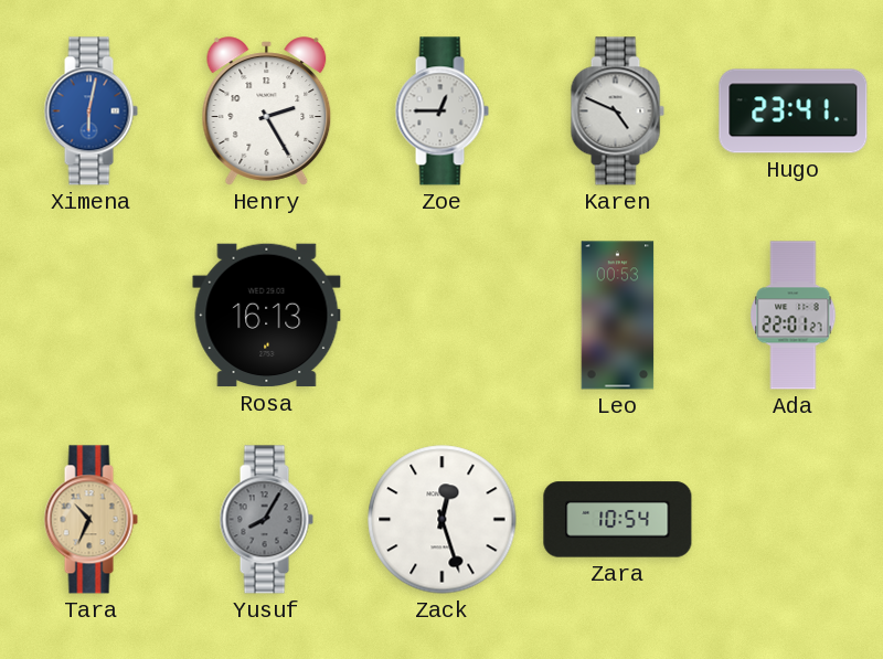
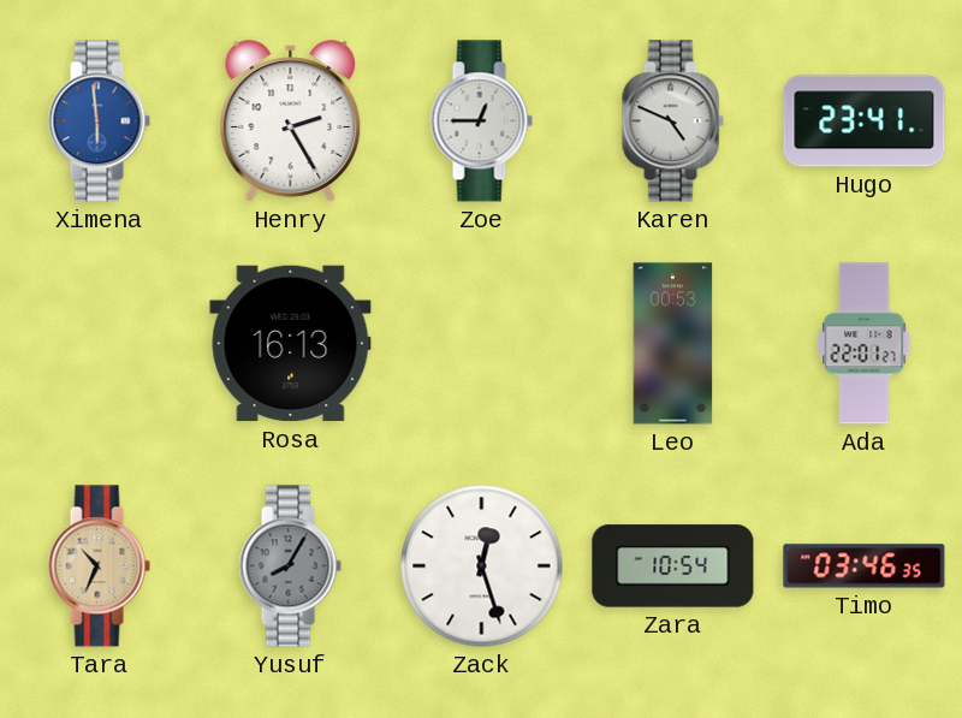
Ximena: 6:02 -> 5:59
Timo: none -> 03:46
